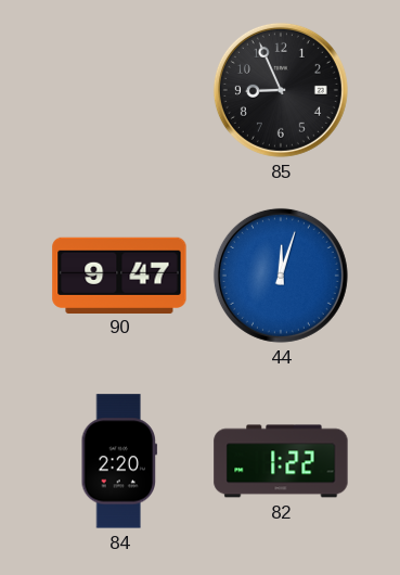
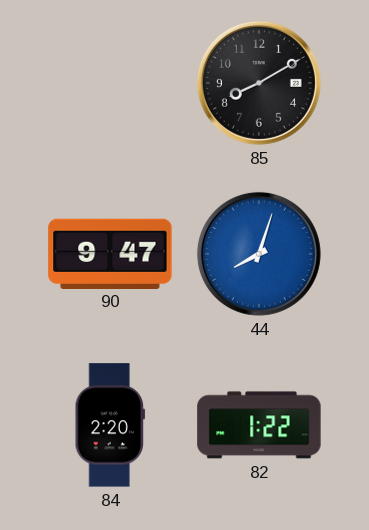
85: 8:56 -> 8:10
44: 12:03 -> 8:03
